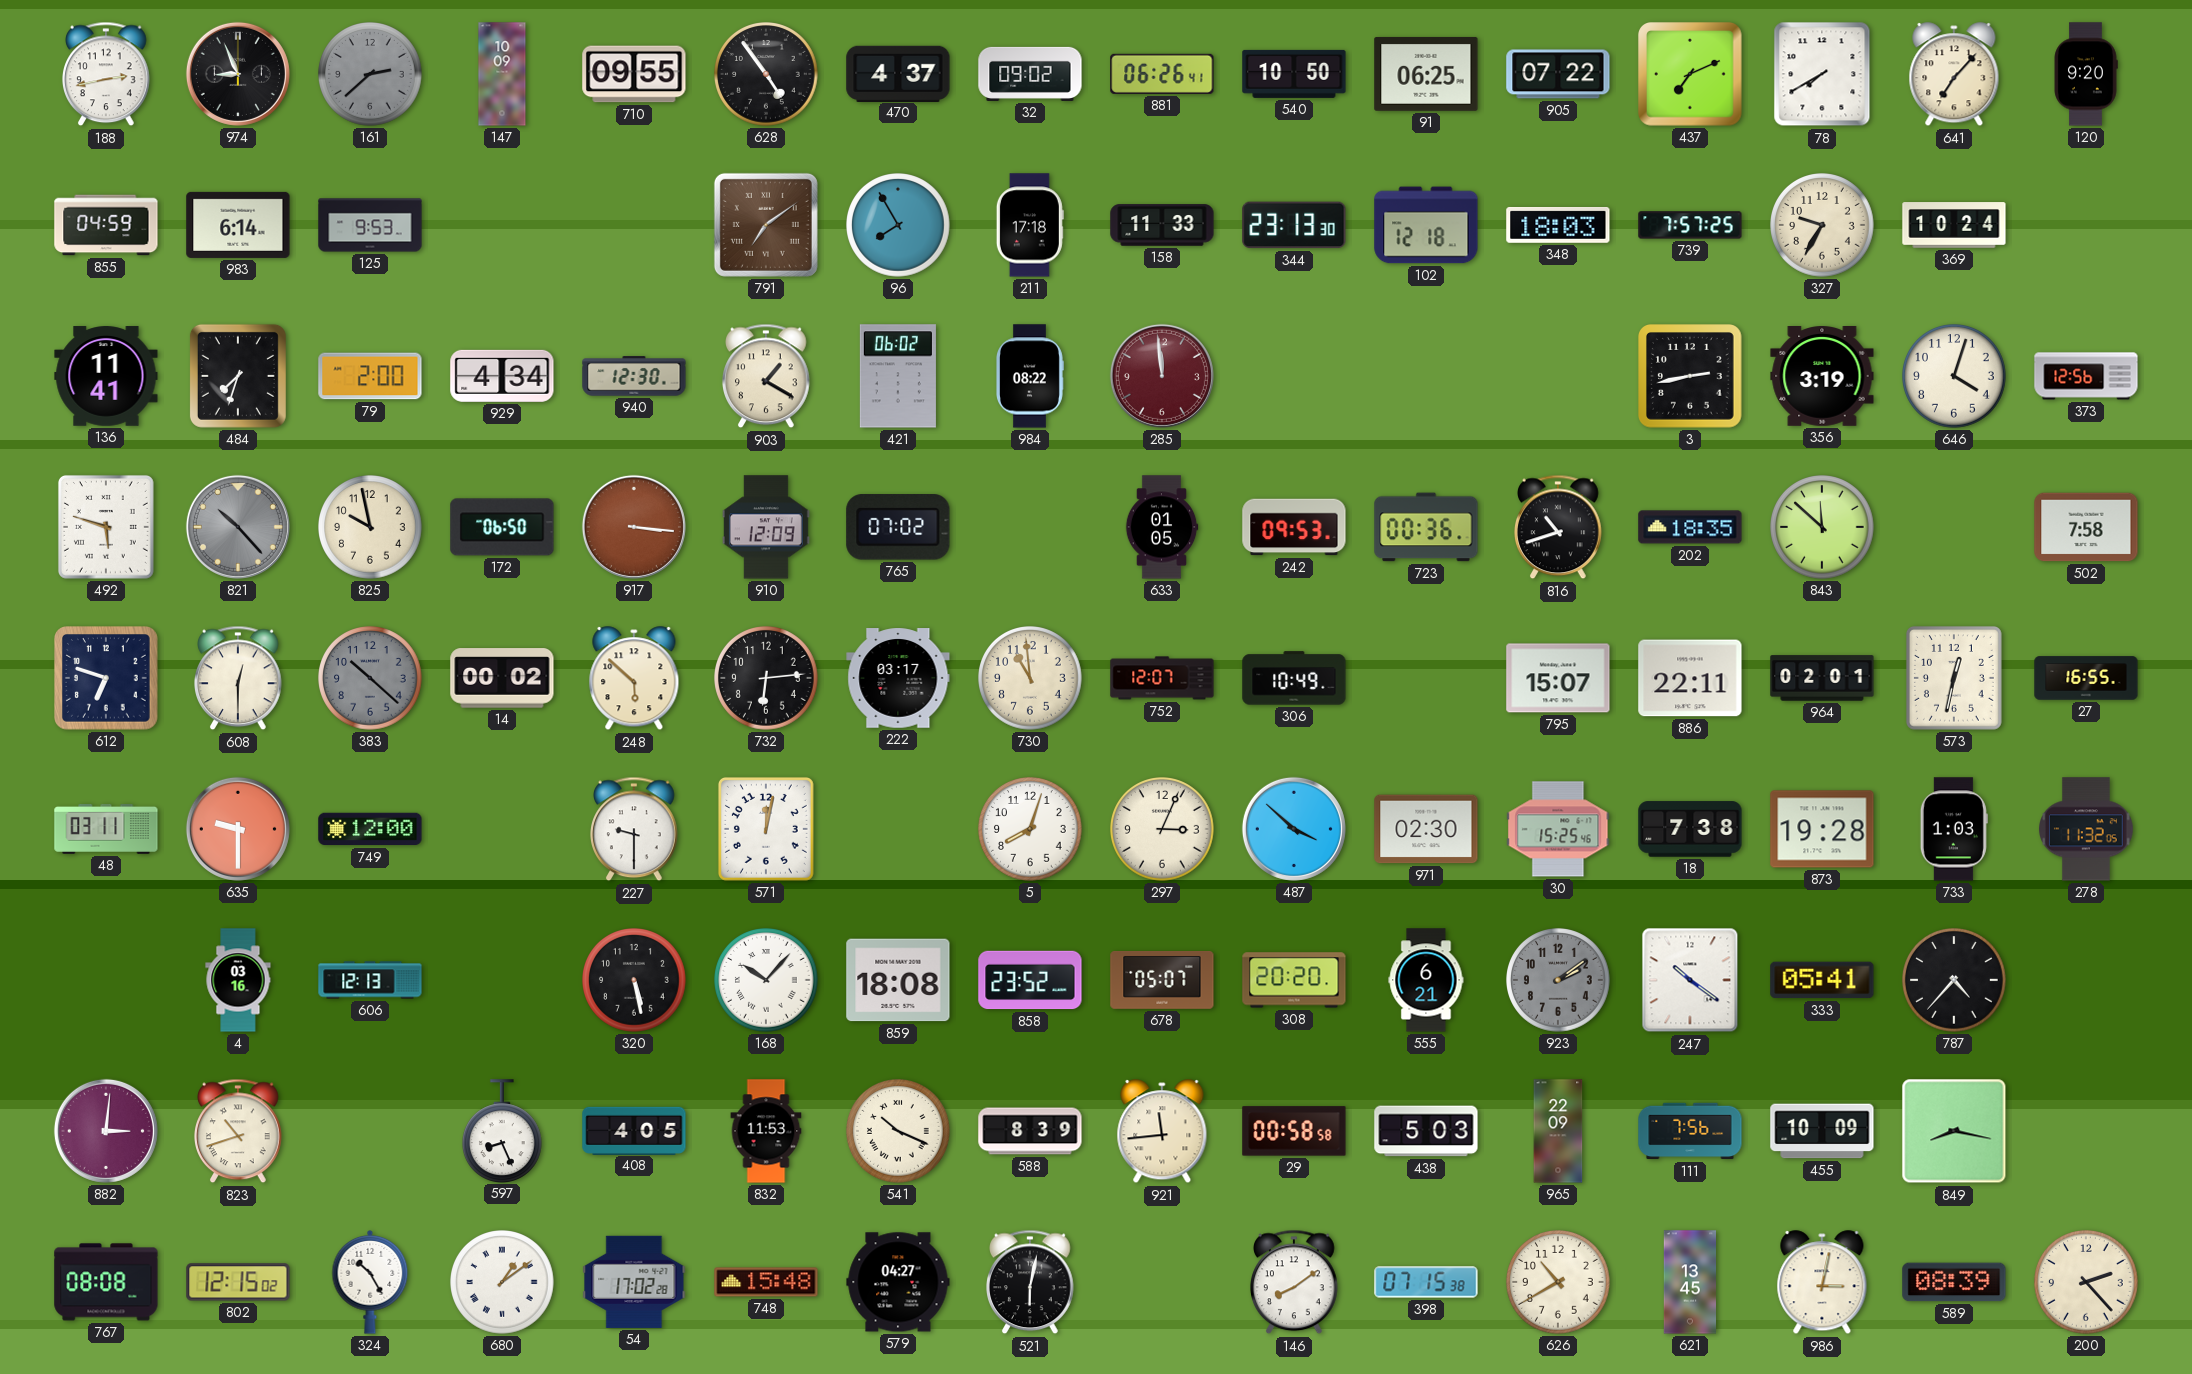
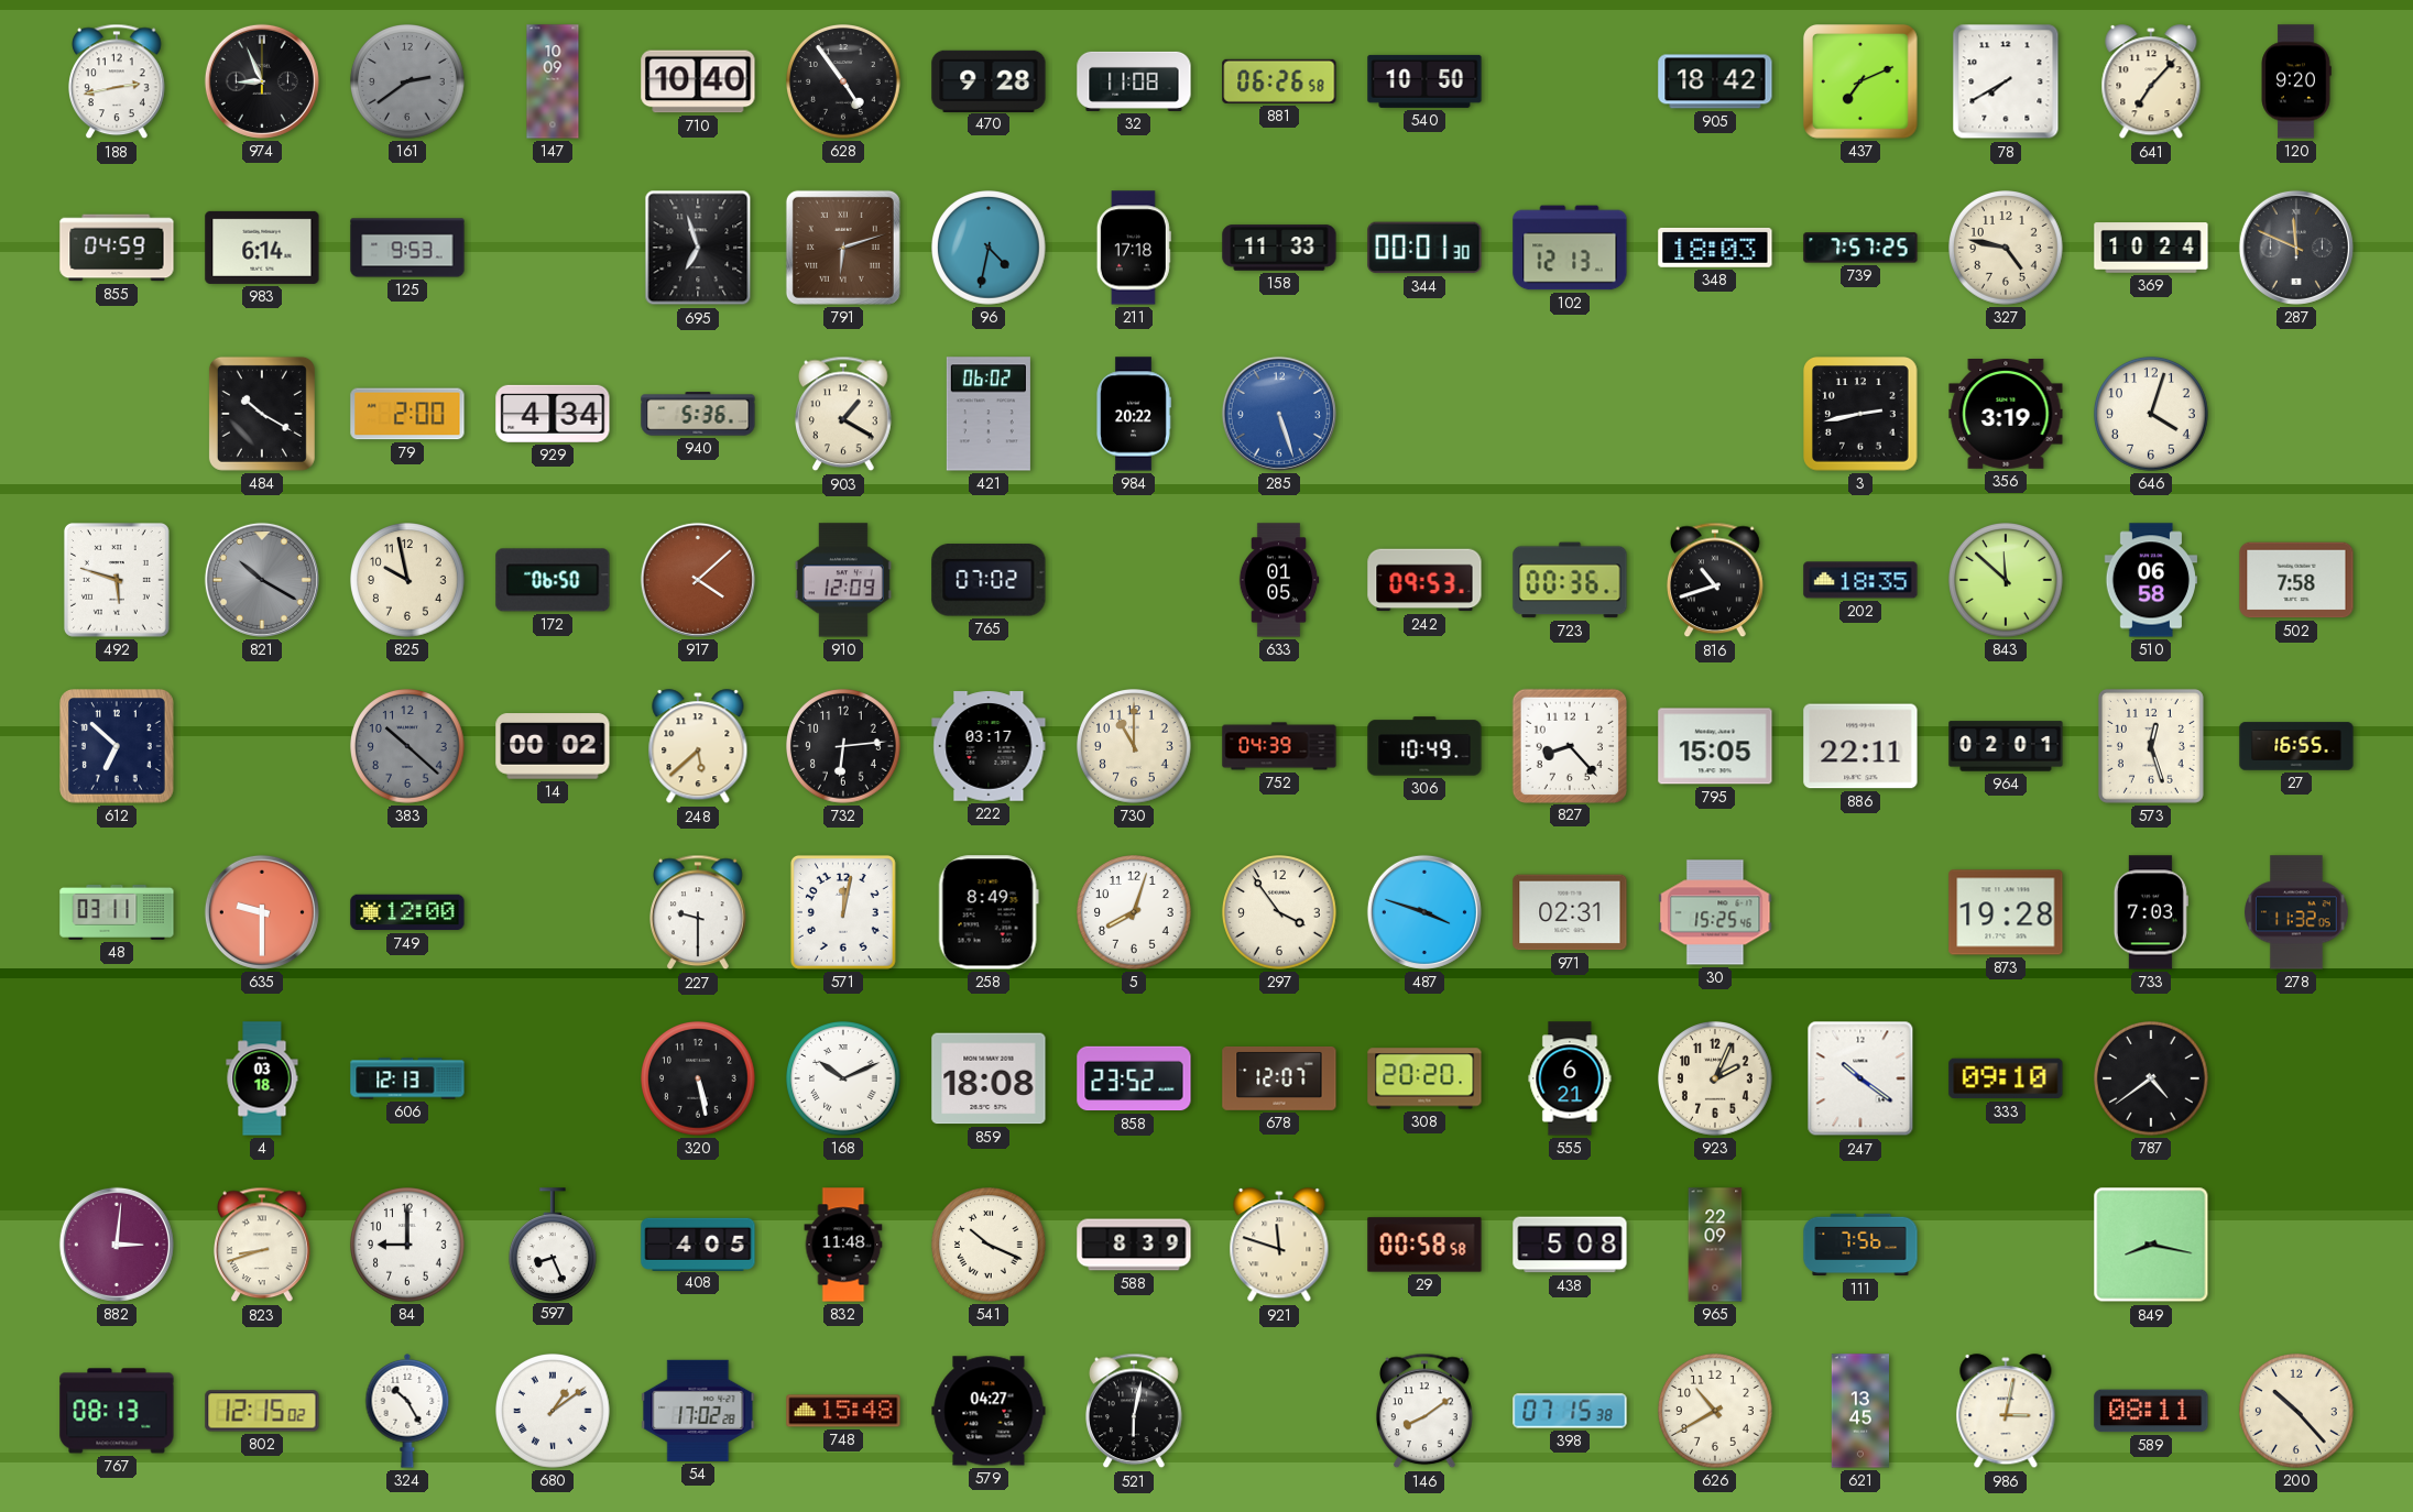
161: 2:38 -> 2:39
710: 09:55 -> 10:40
470: 4:37 -> 9:28
32: 09:02 -> 11:08
881: 06:26:41 -> 06:26:58
91: 06:25 -> none
905: 07:22 -> 18:42
695: none -> 6:57
791: 7:09 -> 6:12
96: 7:55 -> 4:32
344: 23:13 -> 00:01
102: 12:18 -> 12:13
327: 9:35 -> 4:47
287: none -> 11:49
136: 11:41 -> none
484: 7:33 -> 10:20
940: 12:30 -> 5:36
984: 08:22 -> 20:22
285: 11:59 -> 5:27
285 dial: burgundy -> blue
373: 12:56 -> none
821: 10:23 -> 10:20
917: 3:16 -> 4:08
510: none -> 06:58
612: 6:48 -> 6:52
608: 12:30 -> none
248: 5:52 -> 5:38
730: 10:59 -> 11:00
752: 12:07 -> 04:39
827: none -> 8:23
795: 15:07 -> 15:05
573: 12:32 -> 12:27
258: none -> 8:49
297: 3:04 -> 3:54
487: 3:52 -> 3:48
971: 02:30 -> 02:31
18: 7:38 -> none
733: 1:03 -> 7:03
4: 03:16 -> 03:18
168: 10:07 -> 10:11
678: 05:07 -> 12:07
923: 2:09 -> 2:04
923 dial: grey -> cream
333: 05:41 -> 09:10
787: 4:37 -> 4:39
823: 10:42 -> 8:42
84: none -> 9:00
832: 11:53 -> 11:48
921: 11:44 -> 11:48
438: 5:03 -> 5:08
455: 10:09 -> none
767: 08:08 -> 08:13
589: 08:39 -> 08:11
200: 2:23 -> 10:23
